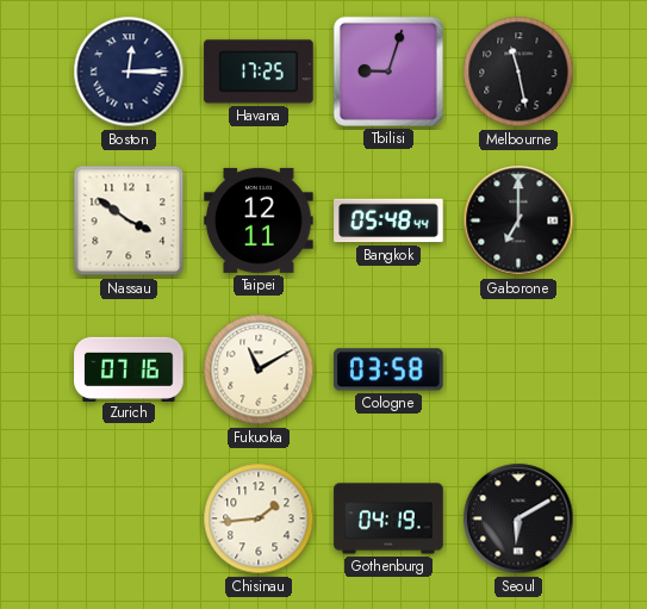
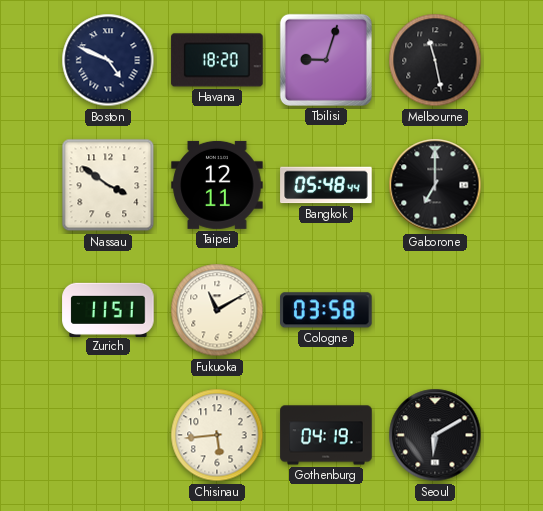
Boston: 12:15 -> 4:49
Havana: 17:25 -> 18:20
Zurich: 07:16 -> 11:51
Chisinau: 1:44 -> 5:44
